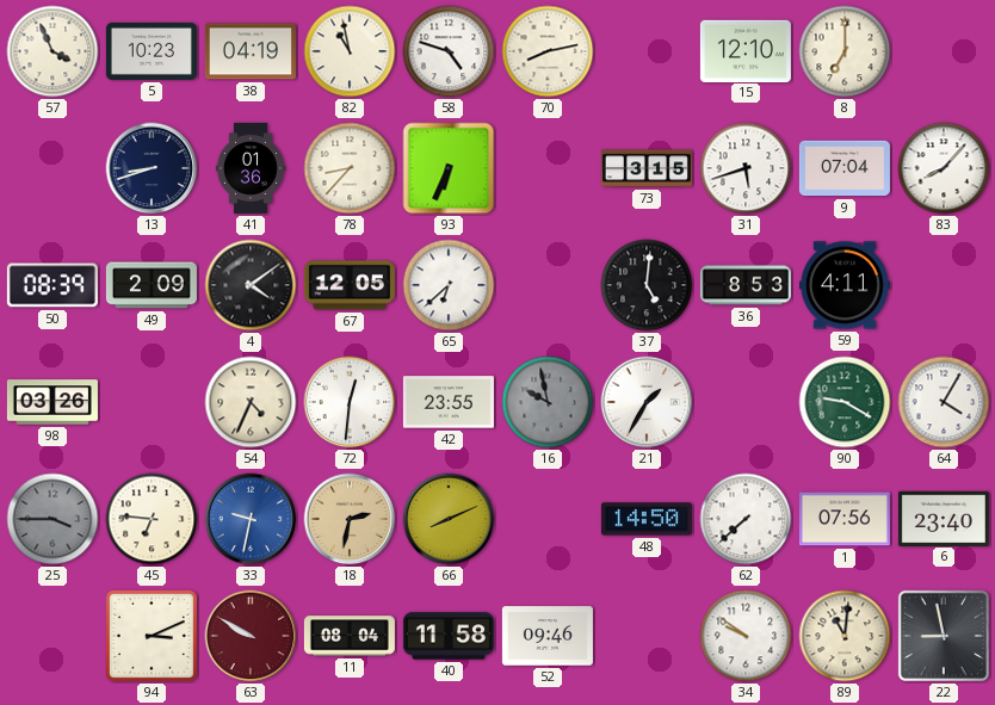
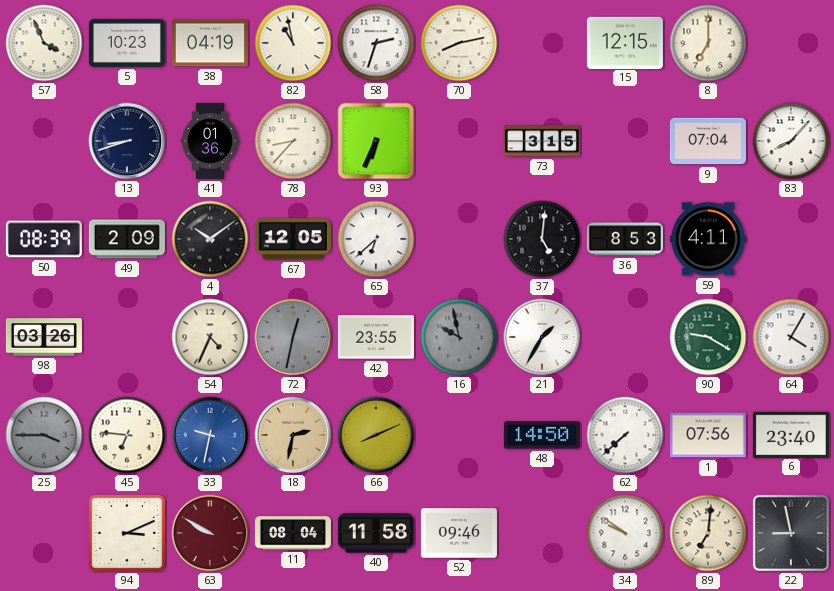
58: 4:48 -> 2:33
15: 12:10 -> 12:15
31: 5:42 -> none
4: 4:09 -> 10:09
72: 12:31 -> 12:32
72 dial: white -> grey
89: 11:01 -> 7:01
